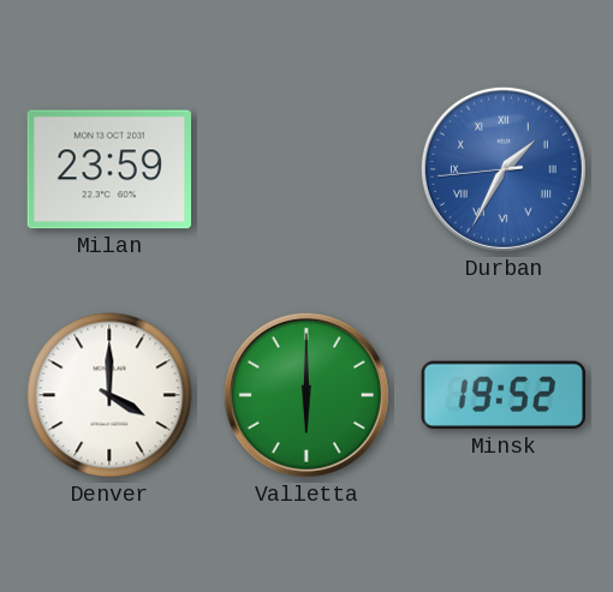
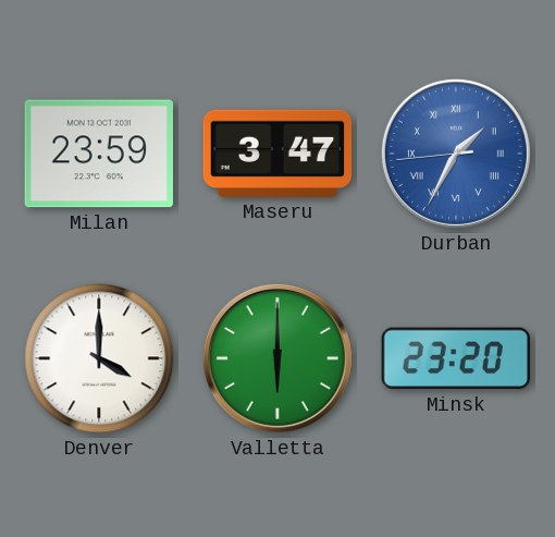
Maseru: none -> 3:47
Minsk: 19:52 -> 23:20
